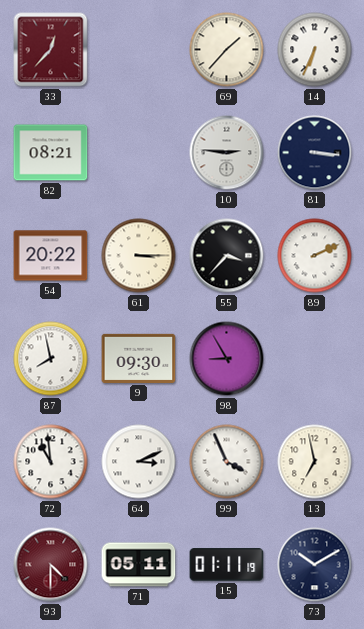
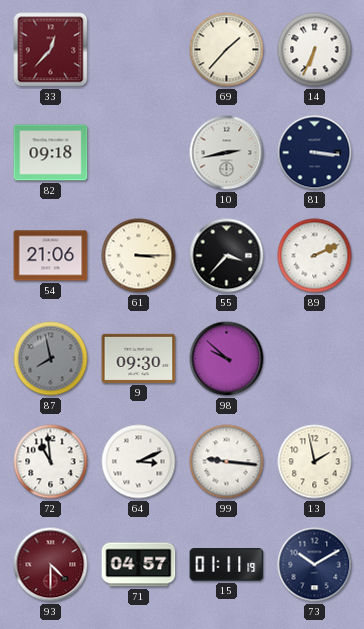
82: 08:21 -> 09:18
10: 2:46 -> 2:43
54: 20:22 -> 21:06
87 dial: white -> grey
98: 8:55 -> 9:52
99: 3:56 -> 9:16
13: 6:58 -> 1:58
71: 05:11 -> 04:57
